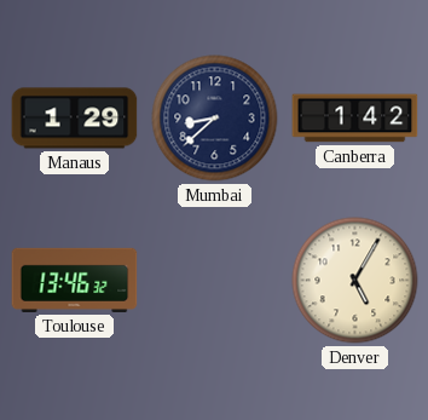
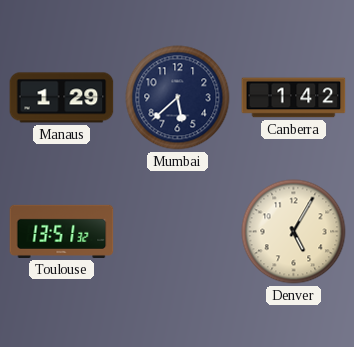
Mumbai: 8:38 -> 5:38
Toulouse: 13:46 -> 13:51
